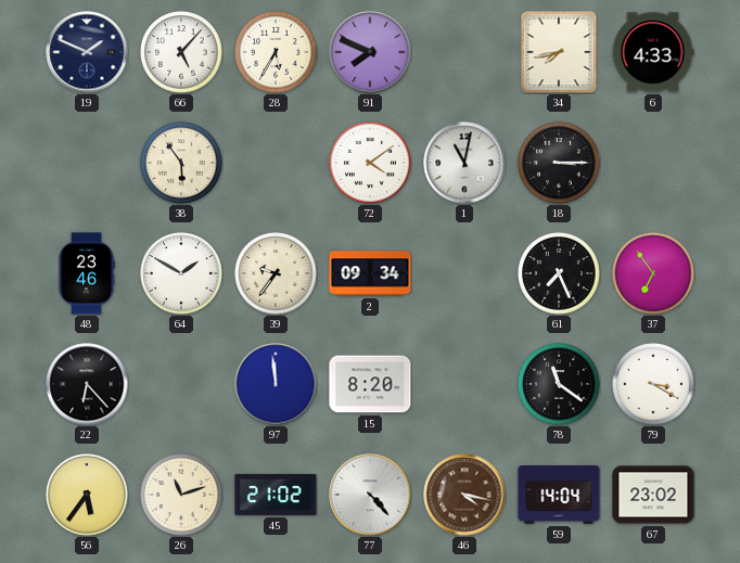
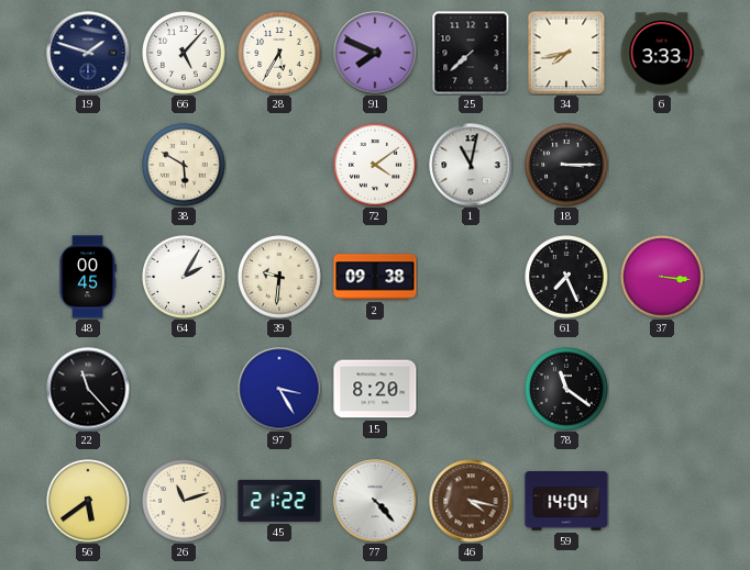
19: 1:49 -> 1:48
25: none -> 7:38
6: 4:33 -> 3:33
38: 5:54 -> 5:50
48: 23:46 -> 00:45
64: 1:50 -> 2:05
39: 9:36 -> 9:31
2: 09:34 -> 09:38
37: 6:54 -> 3:16
22: 6:23 -> 11:23
97: 11:59 -> 3:25
79: 3:20 -> none
56: 5:36 -> 5:39
45: 21:02 -> 21:22
67: 23:02 -> none
